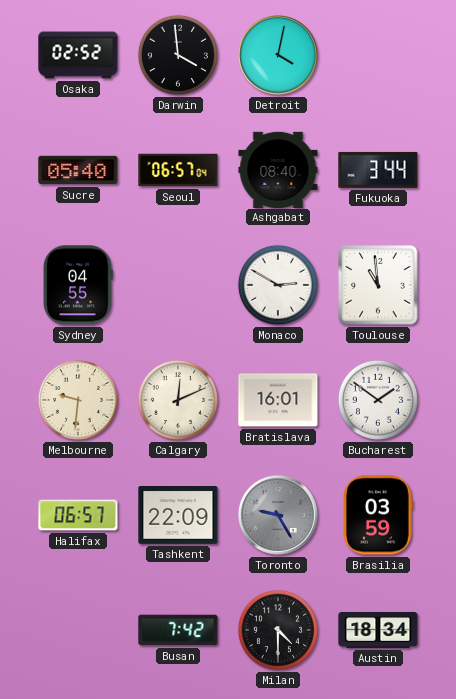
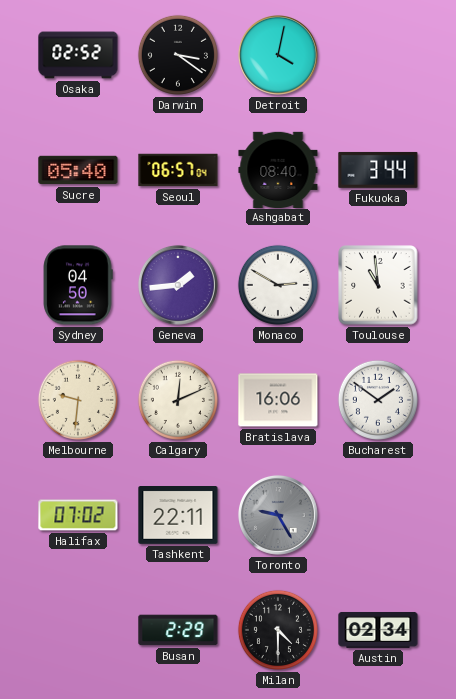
Darwin: 3:59 -> 3:21
Sydney: 04:55 -> 04:50
Geneva: none -> 1:44
Bratislava: 16:01 -> 16:06
Halifax: 06:57 -> 07:02
Tashkent: 22:09 -> 22:11
Brasilia: 03:59 -> none
Busan: 7:42 -> 2:29
Austin: 18:34 -> 02:34
